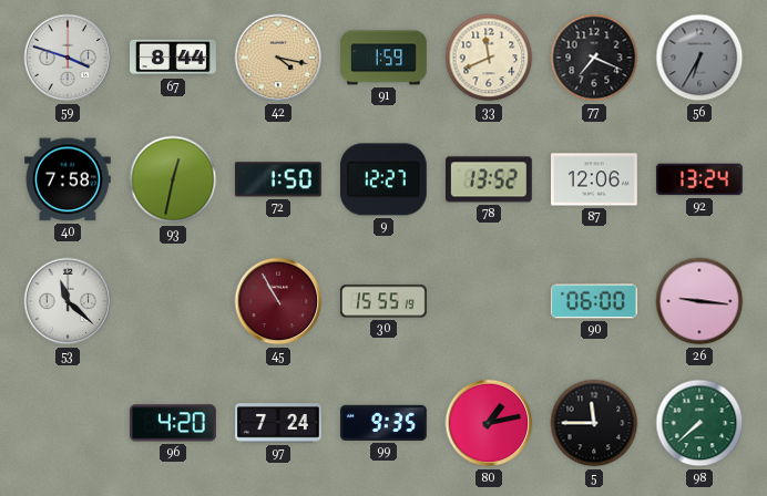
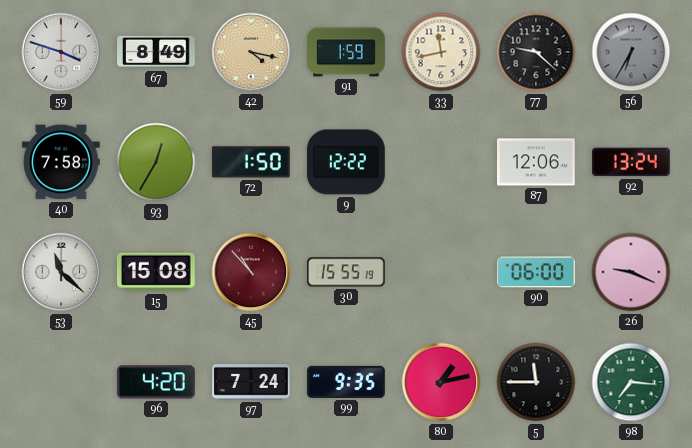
67: 8:44 -> 8:49
33: 11:41 -> 11:43
77: 7:19 -> 9:22
93: 12:32 -> 12:35
9: 12:27 -> 12:22
78: 13:52 -> none
15: none -> 15:08
45: 10:55 -> 10:53
26: 9:16 -> 9:19
98: 7:38 -> 7:16
